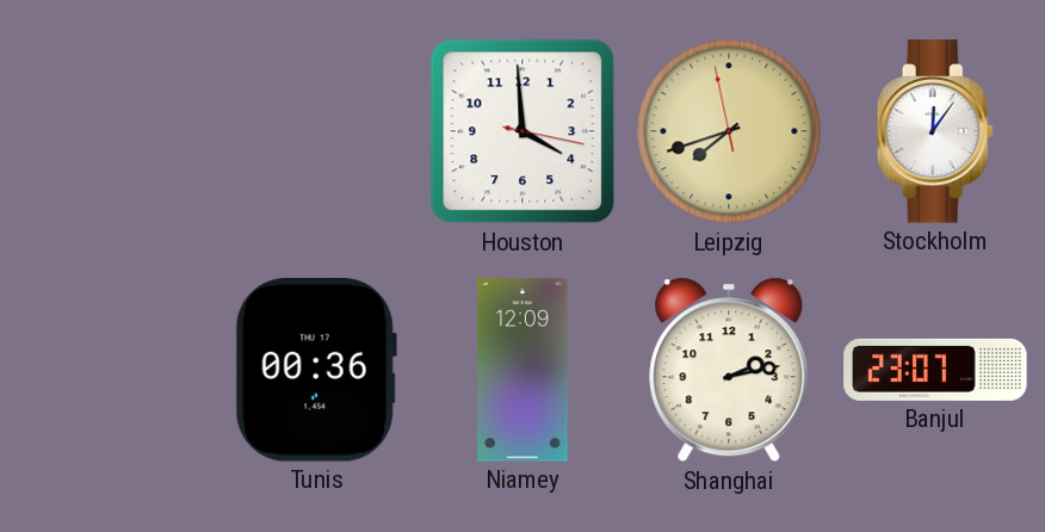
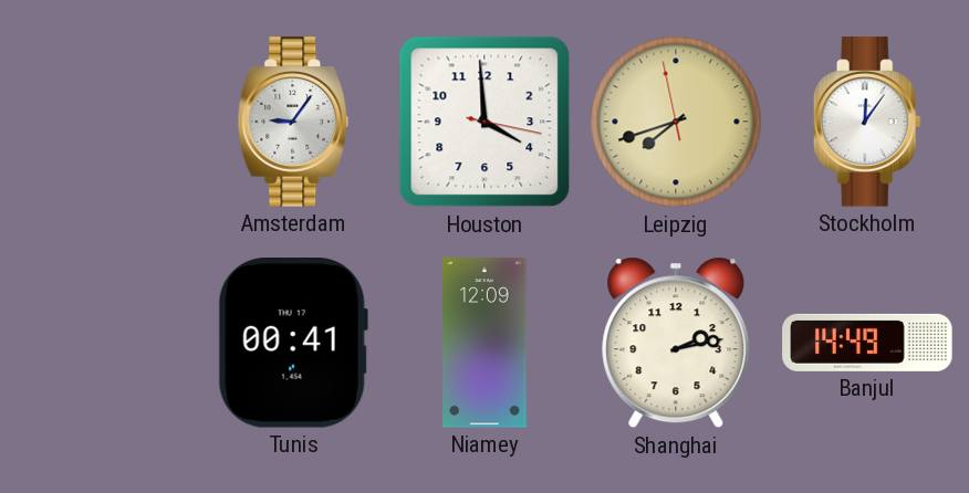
Amsterdam: none -> 9:06
Tunis: 00:36 -> 00:41
Banjul: 23:07 -> 14:49
